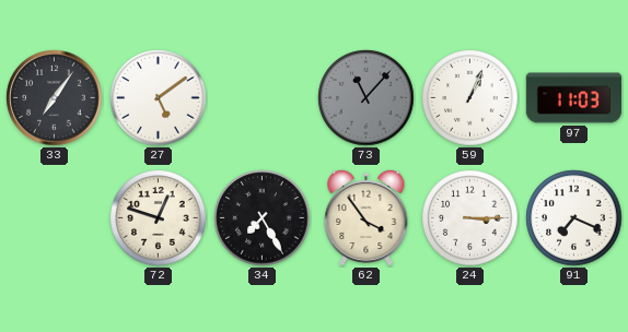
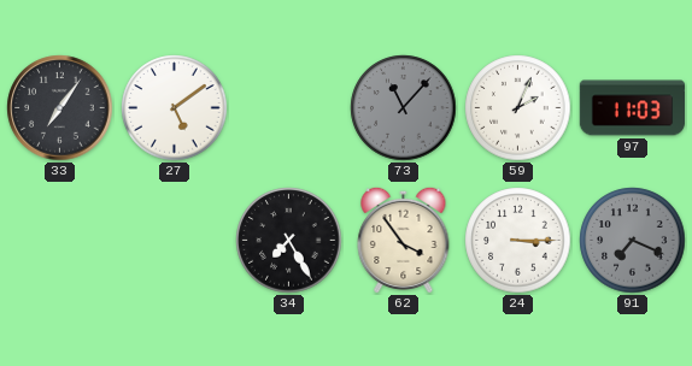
59: 1:04 -> 2:04
72: 12:48 -> none
91 dial: white -> grey
